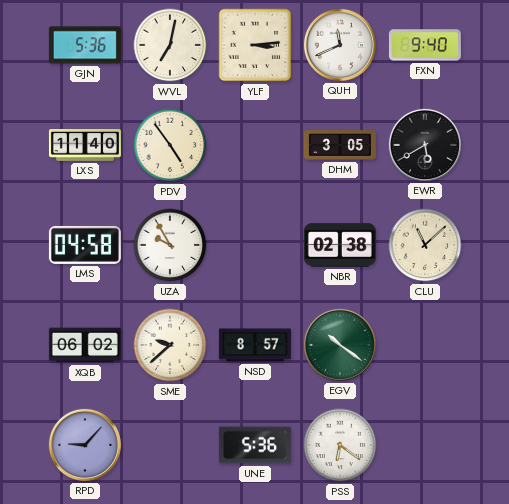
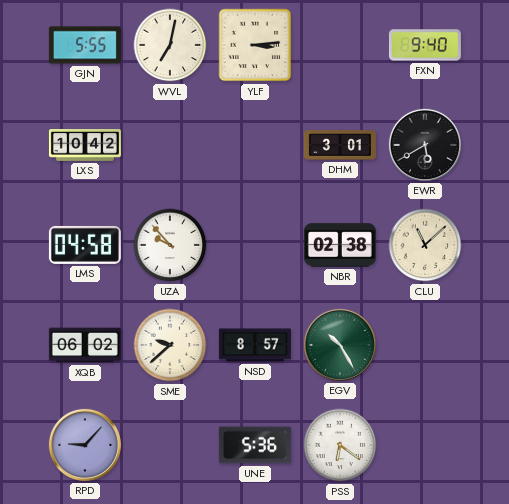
GJN: 5:36 -> 5:55
QUH: 11:41 -> none
LXS: 11:40 -> 10:42
PDV: 4:54 -> none
DHM: 3:05 -> 3:01
UZA: 9:55 -> 9:53
EGV: 10:21 -> 10:25
